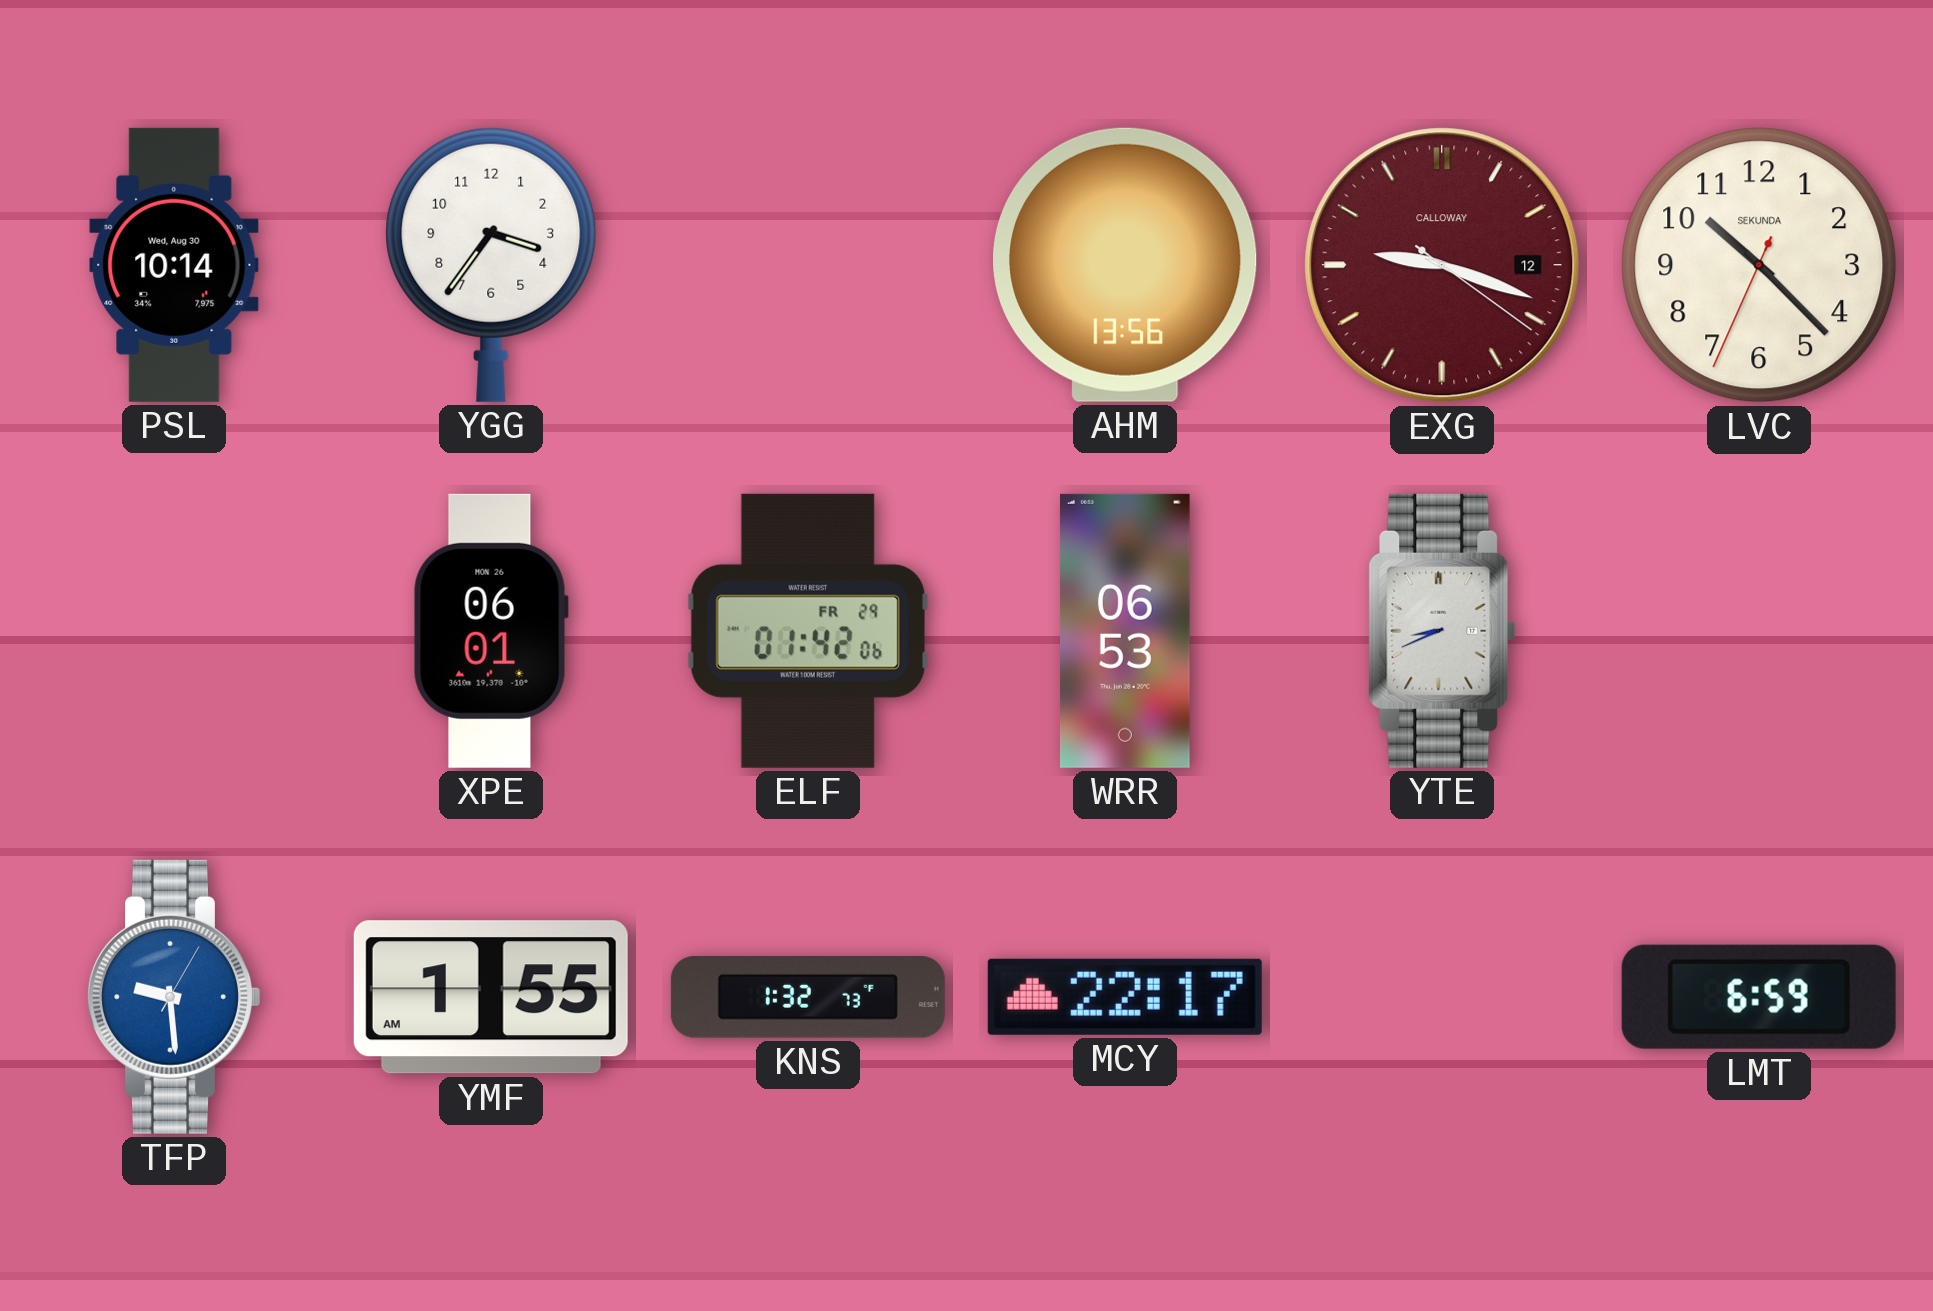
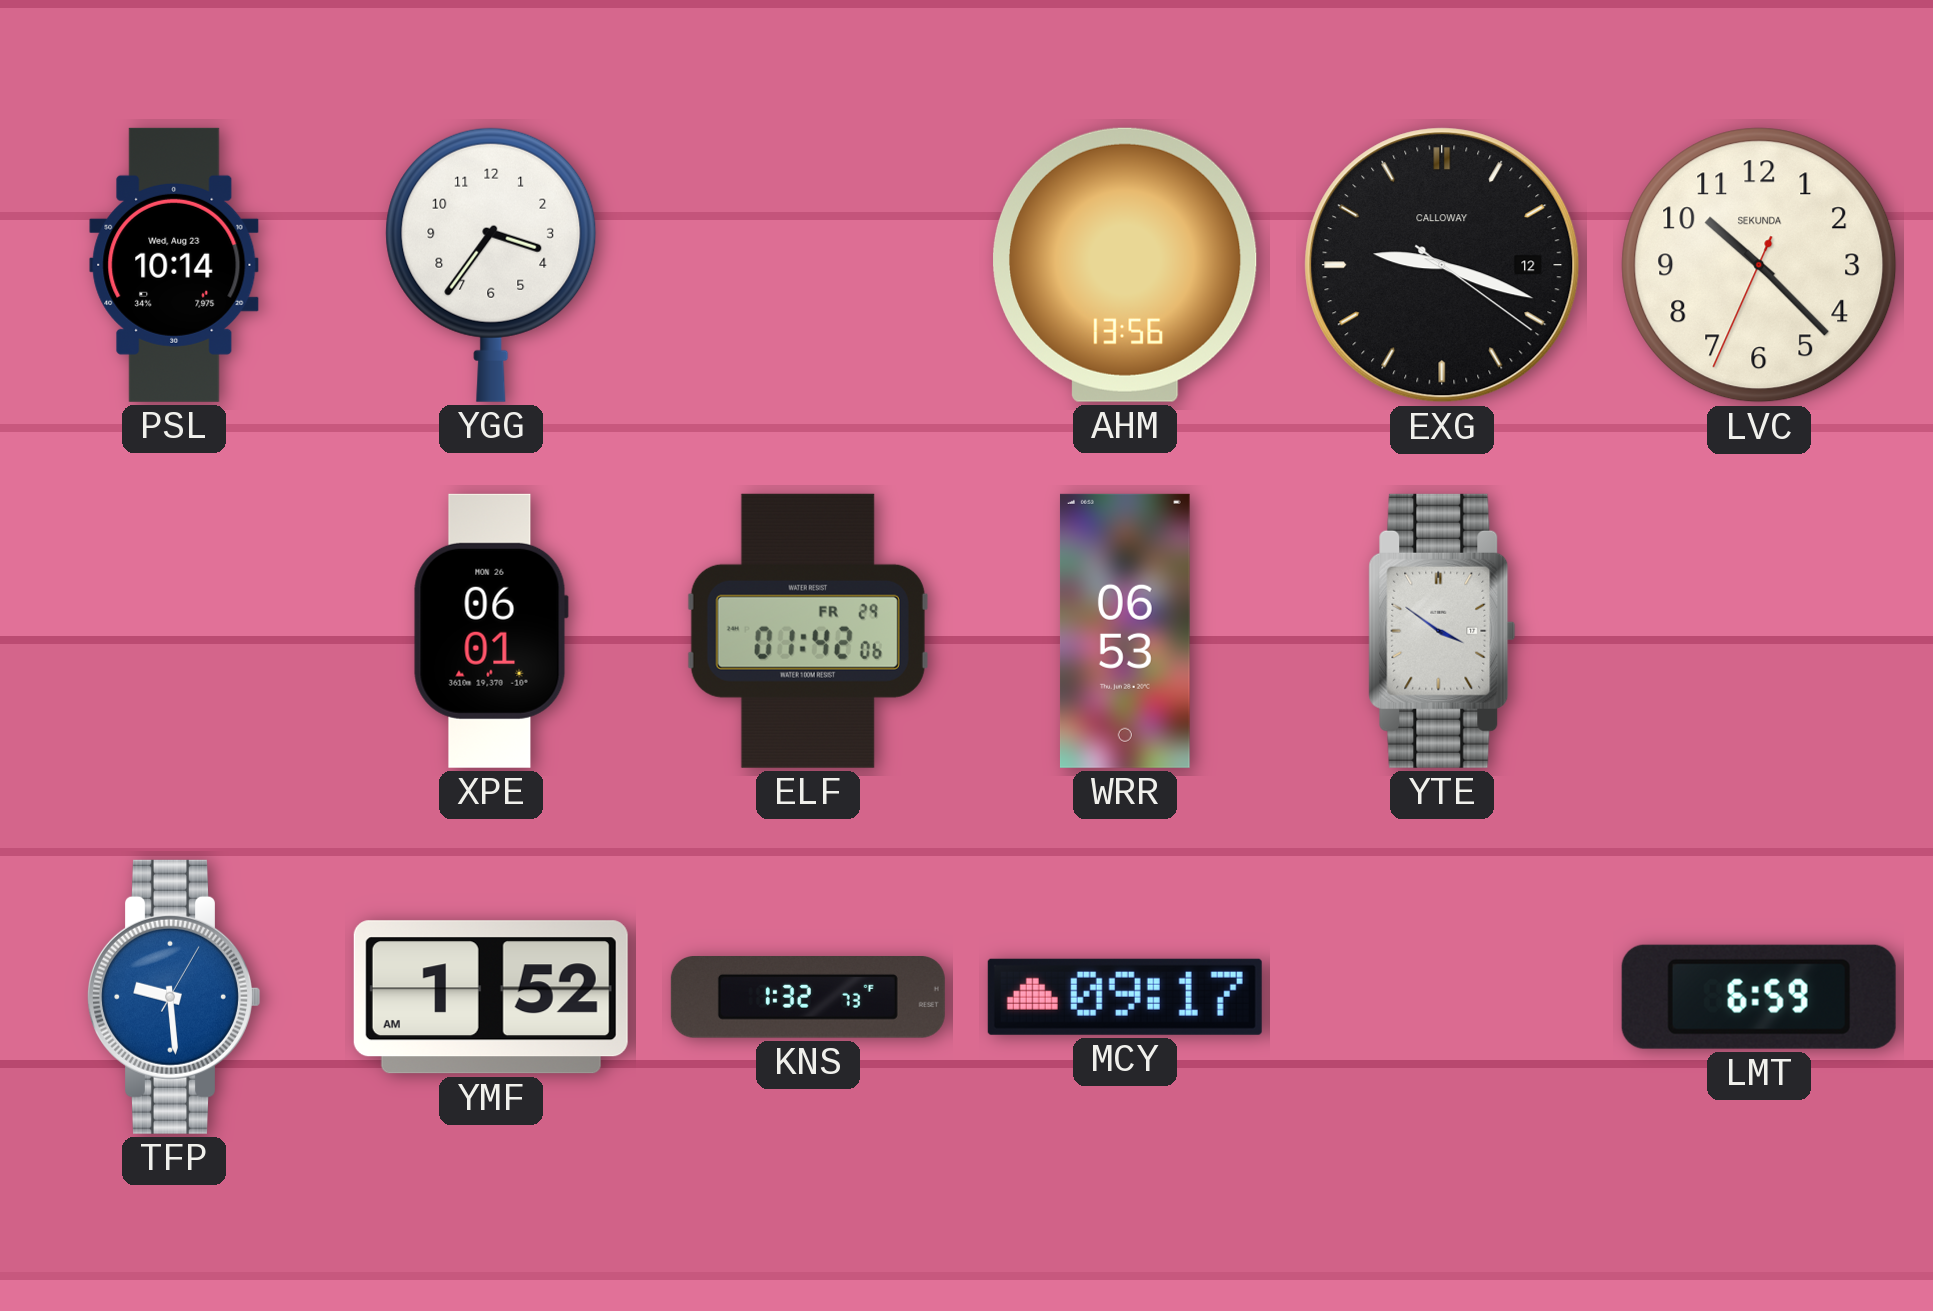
PSL date: Wed, Aug 30 -> Wed, Aug 23
EXG dial: burgundy -> black
YTE: 8:41 -> 3:51
YMF: 1:55 -> 1:52
MCY: 22:17 -> 09:17
